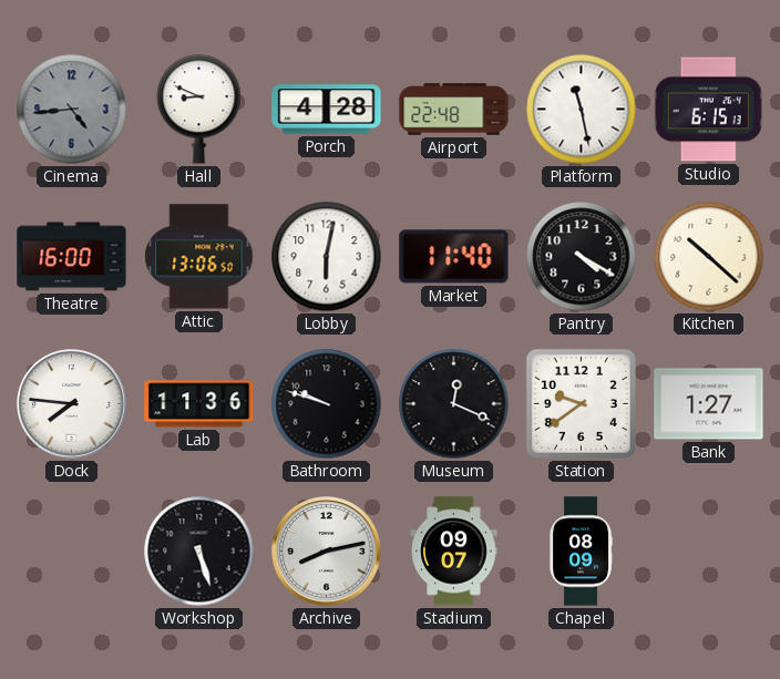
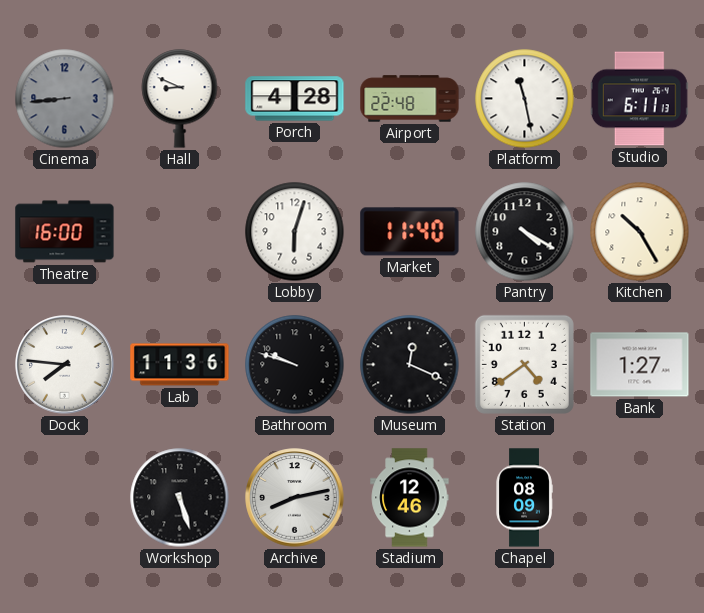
Cinema: 4:44 -> 8:44
Studio: 6:15 -> 6:11
Attic: 13:06 -> none
Lobby: 6:02 -> 6:03
Kitchen: 10:22 -> 10:25
Station: 9:39 -> 4:39
Stadium: 09:07 -> 12:46
